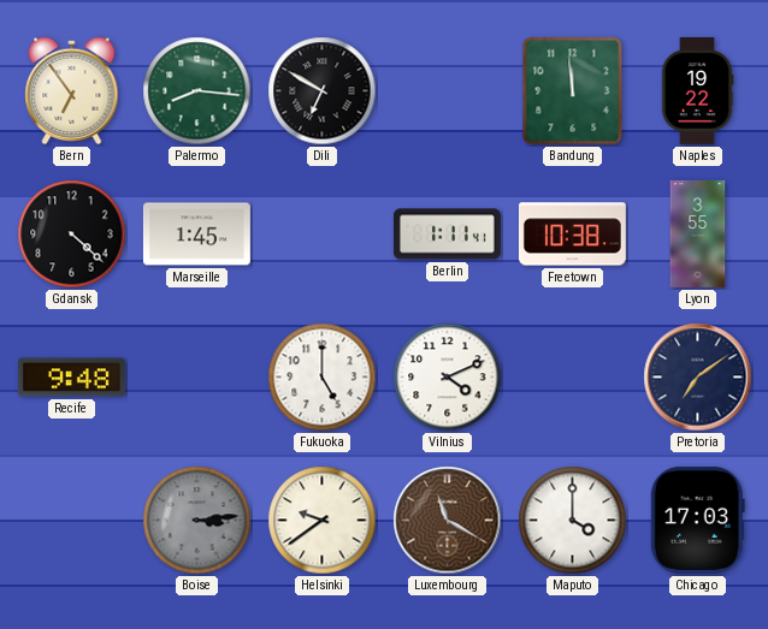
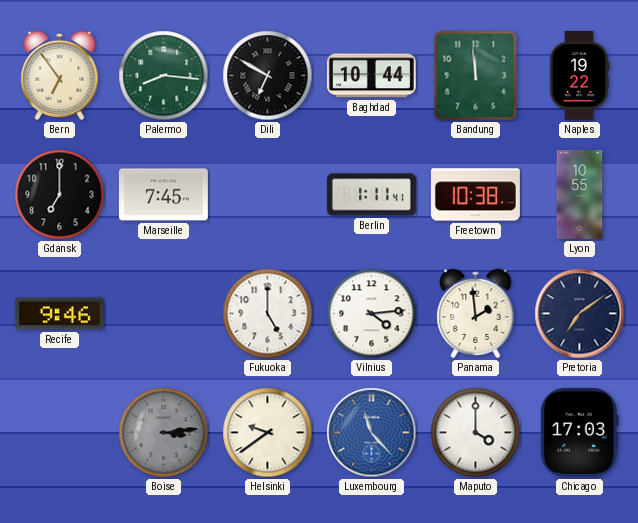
Baghdad: none -> 10:44
Gdansk: 4:22 -> 7:00
Marseille: 1:45 -> 7:45
Lyon: 3:55 -> 10:55
Recife: 9:48 -> 9:46
Vilnius: 4:11 -> 4:14
Panama: none -> 1:59
Luxembourg: 11:20 -> 11:23
Luxembourg dial: brown -> blue
